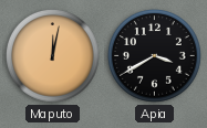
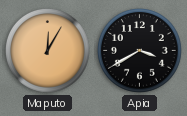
Maputo: 12:02 -> 12:05
